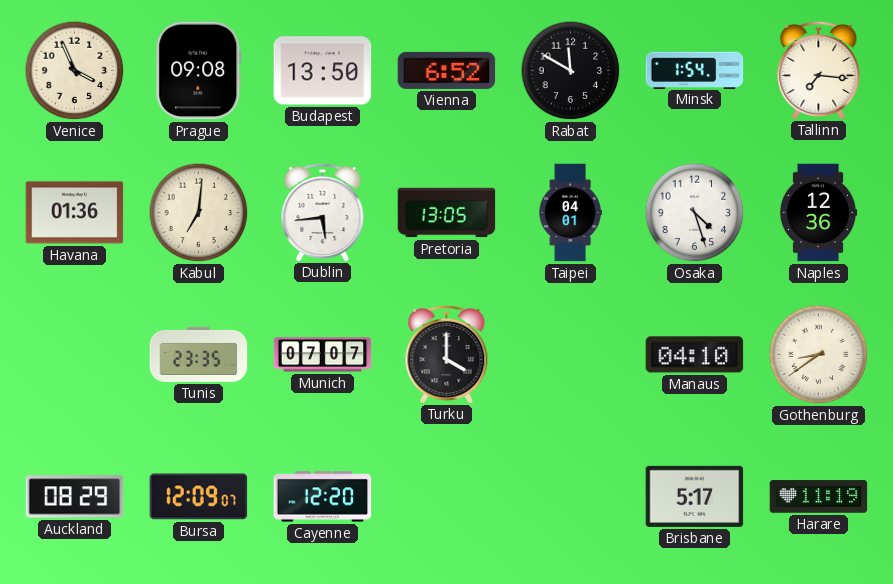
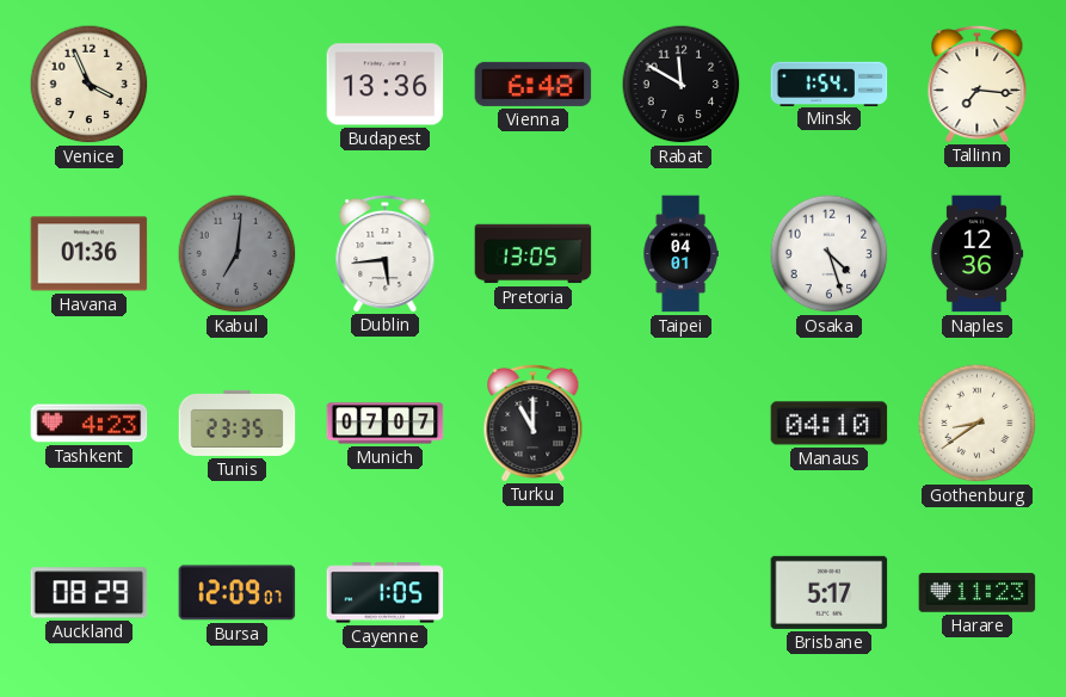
Prague: 09:08 -> none
Budapest: 13:50 -> 13:36
Vienna: 6:52 -> 6:48
Kabul dial: cream -> grey
Tashkent: none -> 4:23
Turku: 4:00 -> 11:00
Cayenne: 12:20 -> 1:05
Harare: 11:19 -> 11:23
